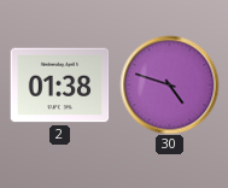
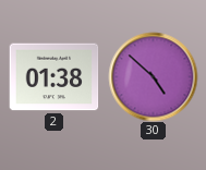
30: 4:48 -> 4:52
